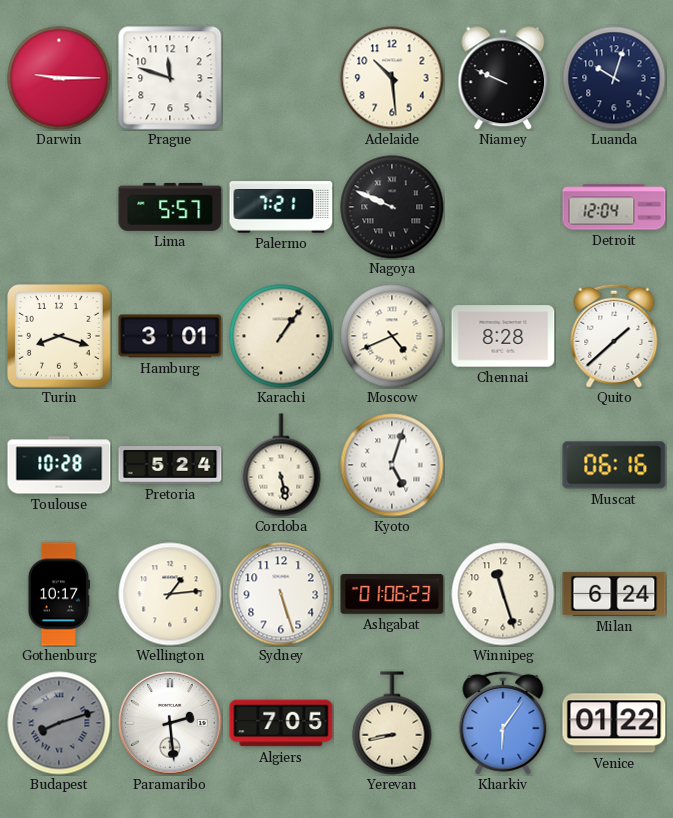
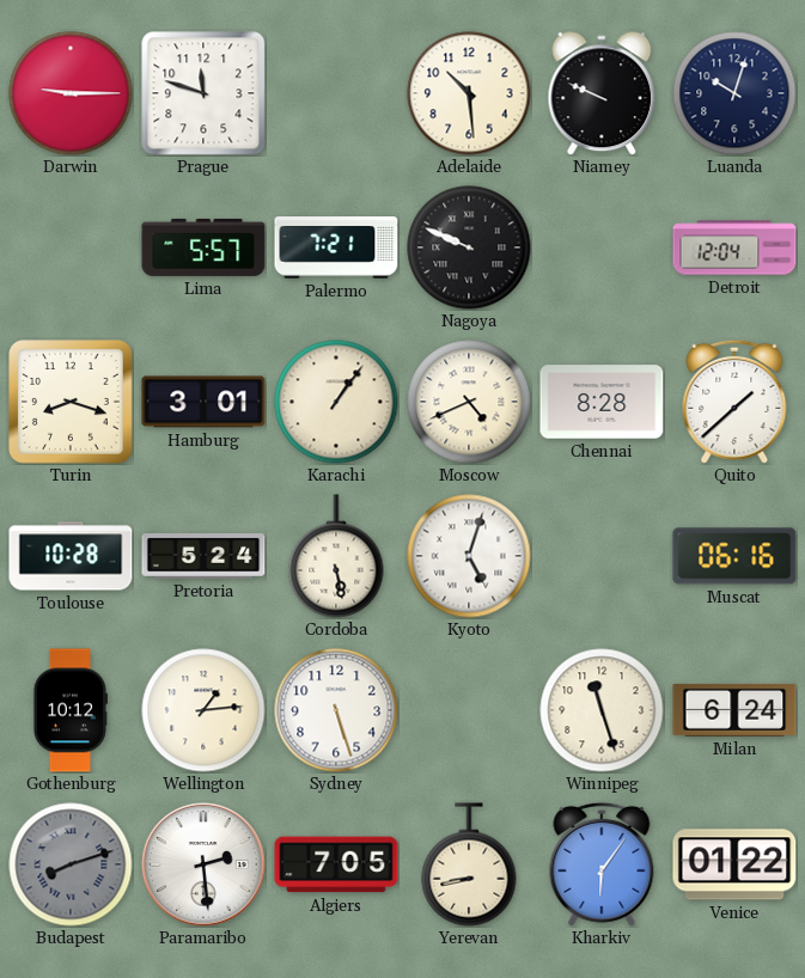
Gothenburg: 10:17 -> 10:12
Ashgabat: 01:06 -> none
